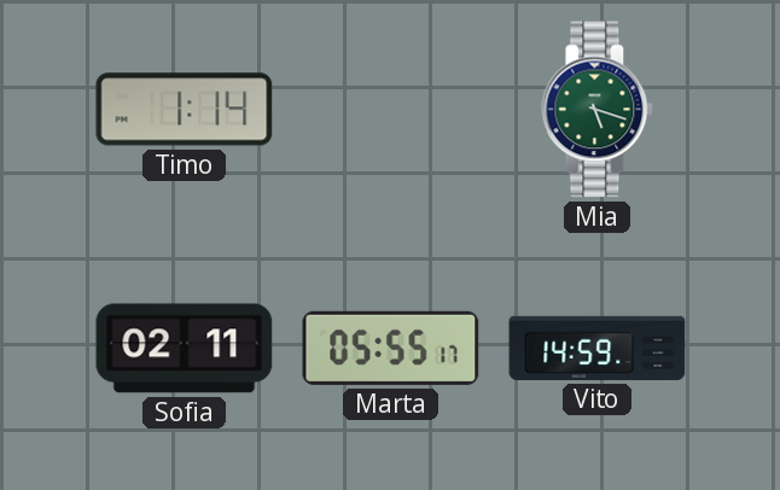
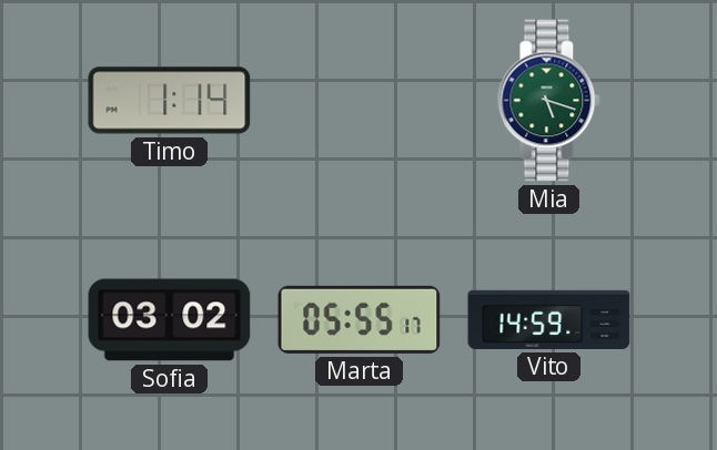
Sofia: 02:11 -> 03:02
